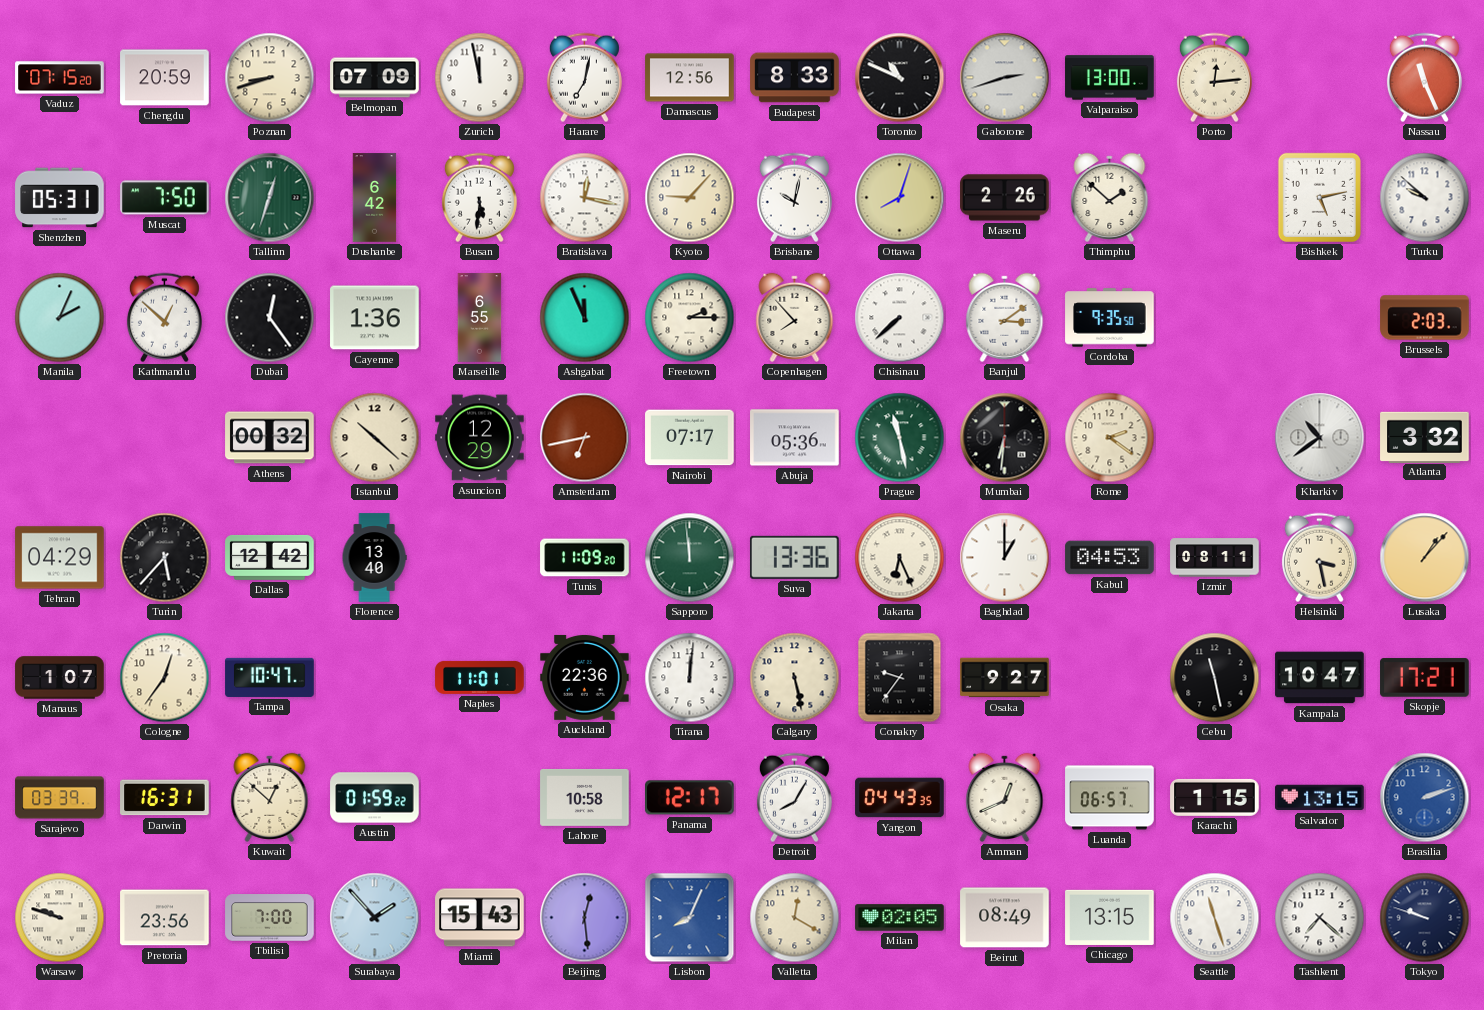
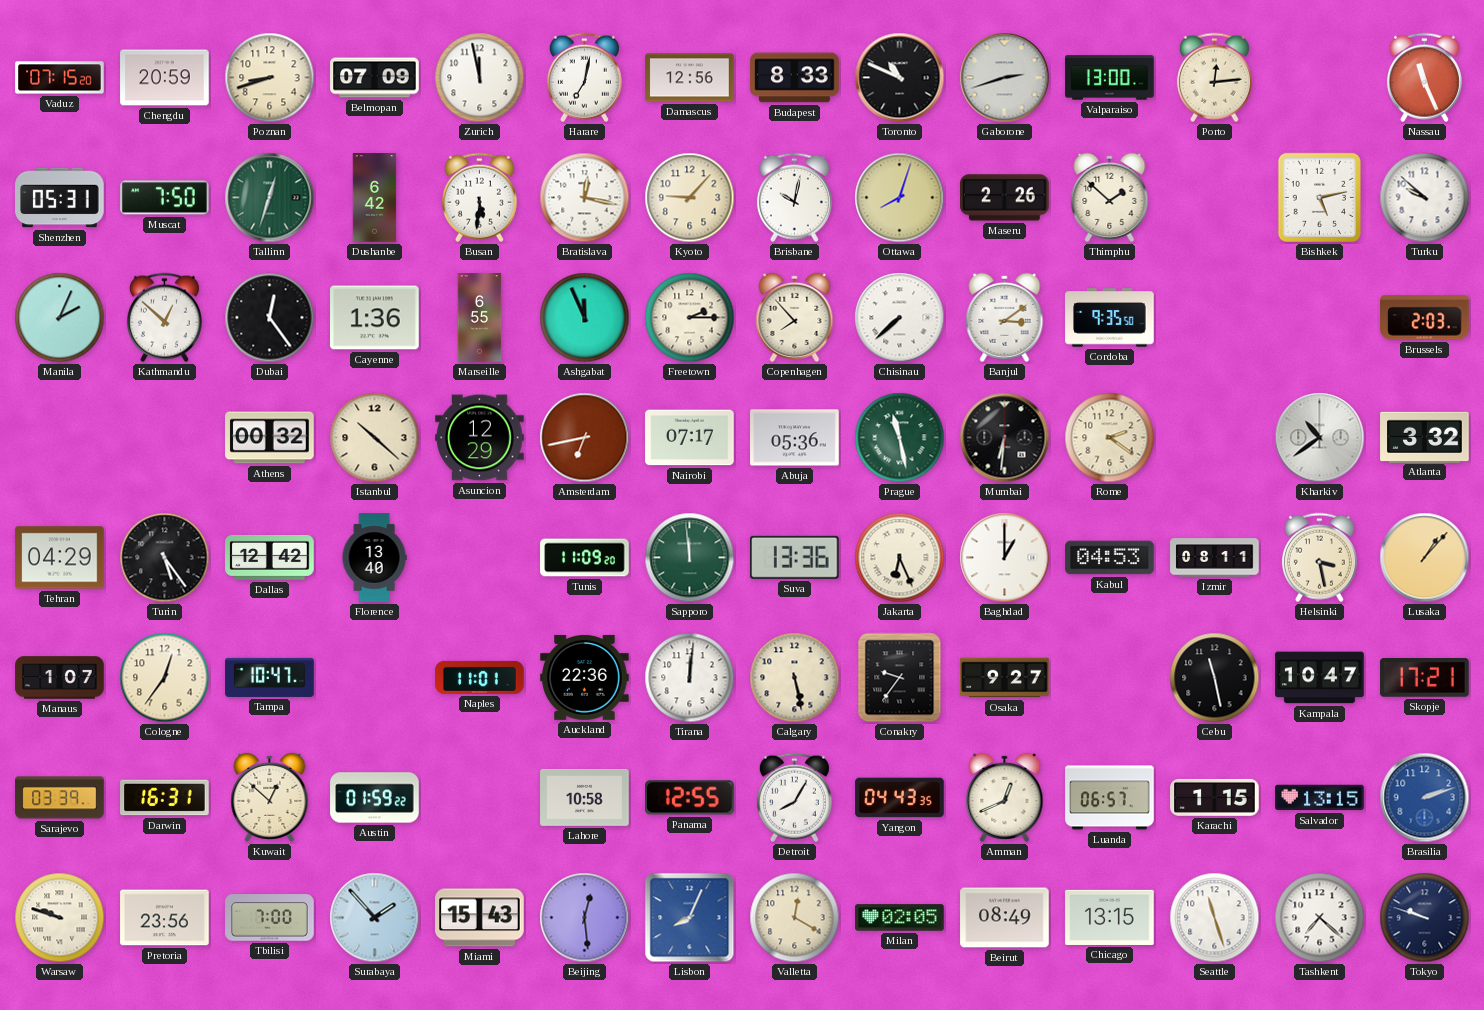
Turin: 5:37 -> 5:24
Panama: 12:17 -> 12:55
